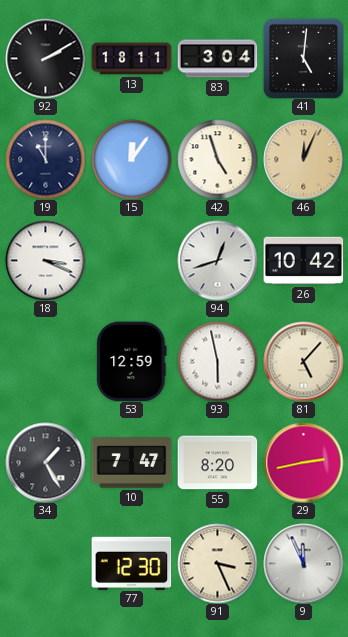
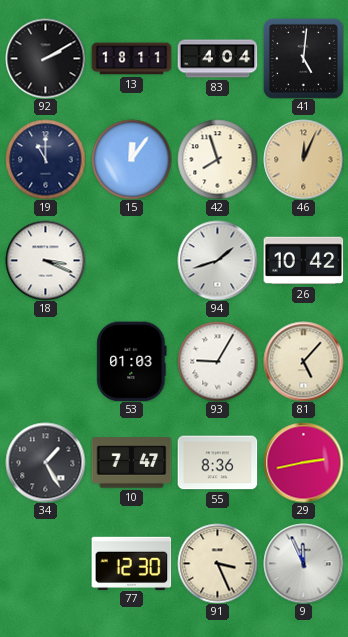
83: 3:04 -> 4:04
42: 4:57 -> 7:57
94: 12:42 -> 1:42
53: 12:59 -> 01:03
93: 5:58 -> 9:05
55: 8:20 -> 8:36
